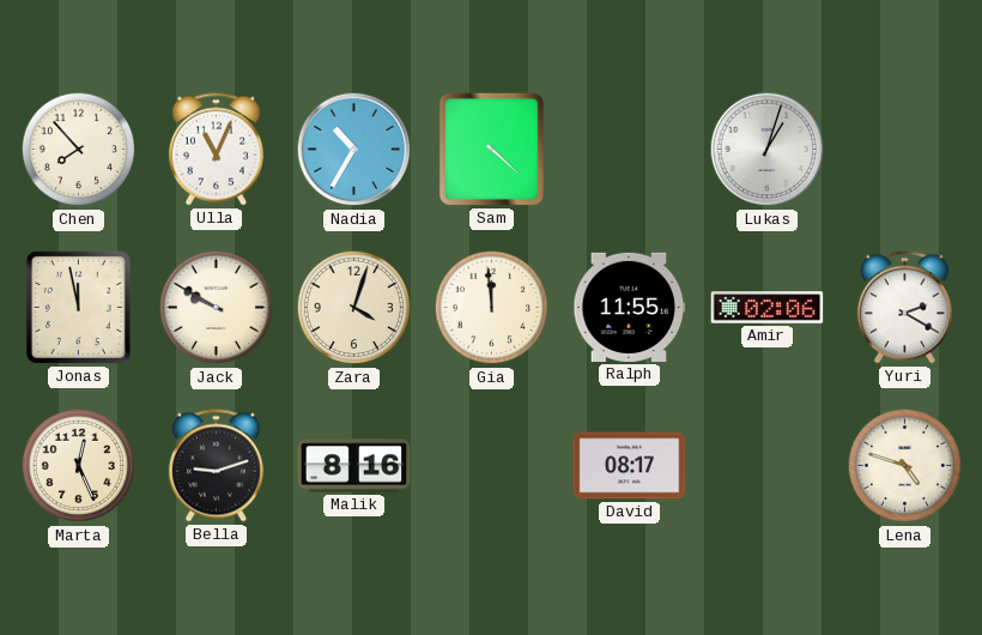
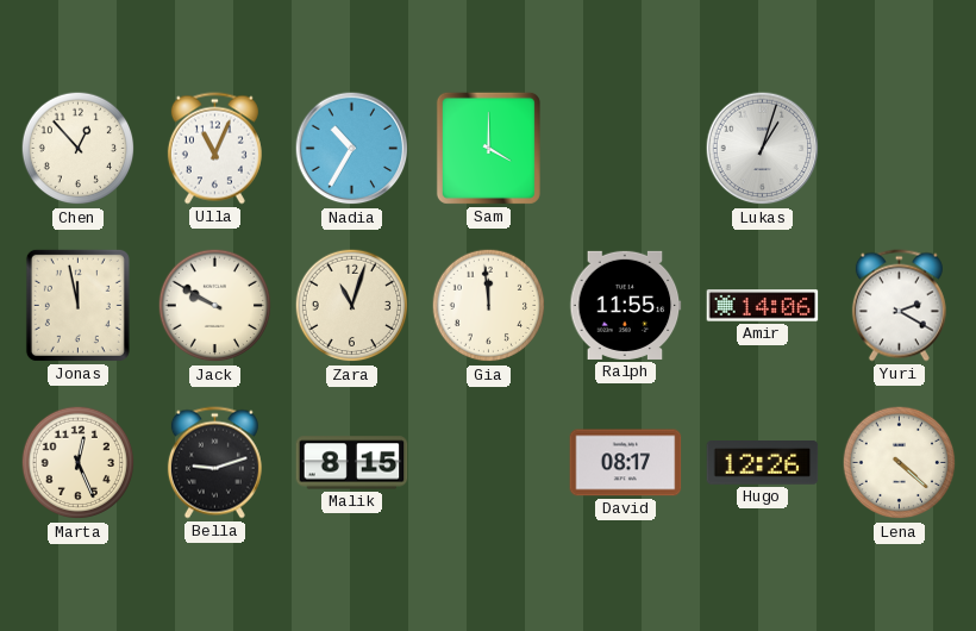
Chen: 7:53 -> 12:53
Sam: 4:22 -> 4:00
Zara: 4:03 -> 11:03
Amir: 02:06 -> 14:06
Malik: 8:16 -> 8:15
Hugo: none -> 12:26
Lena: 4:48 -> 4:22
